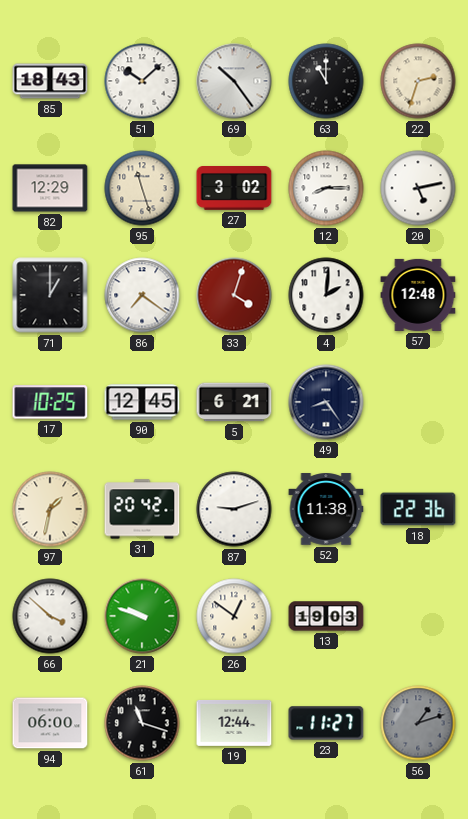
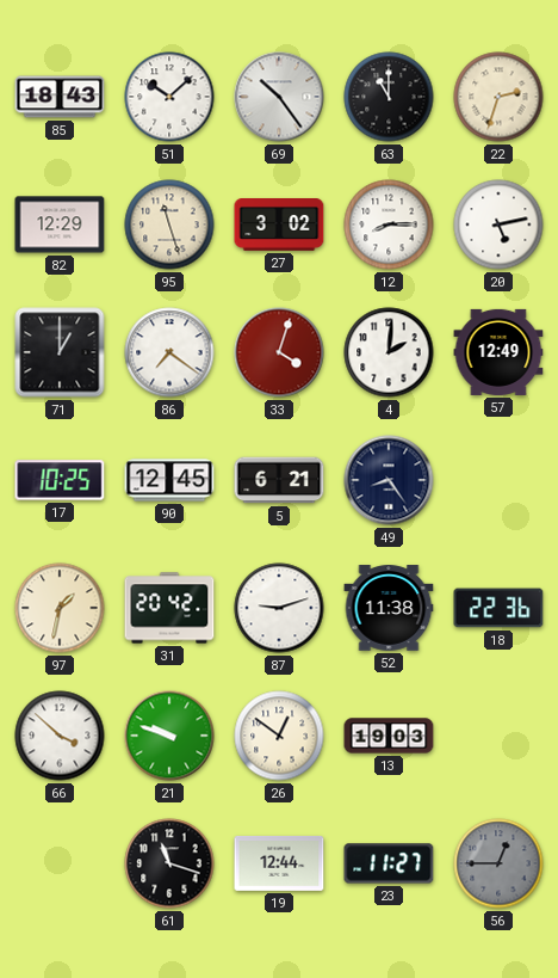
57: 12:48 -> 12:49
94: 06:00 -> none
56: 1:12 -> 12:45
